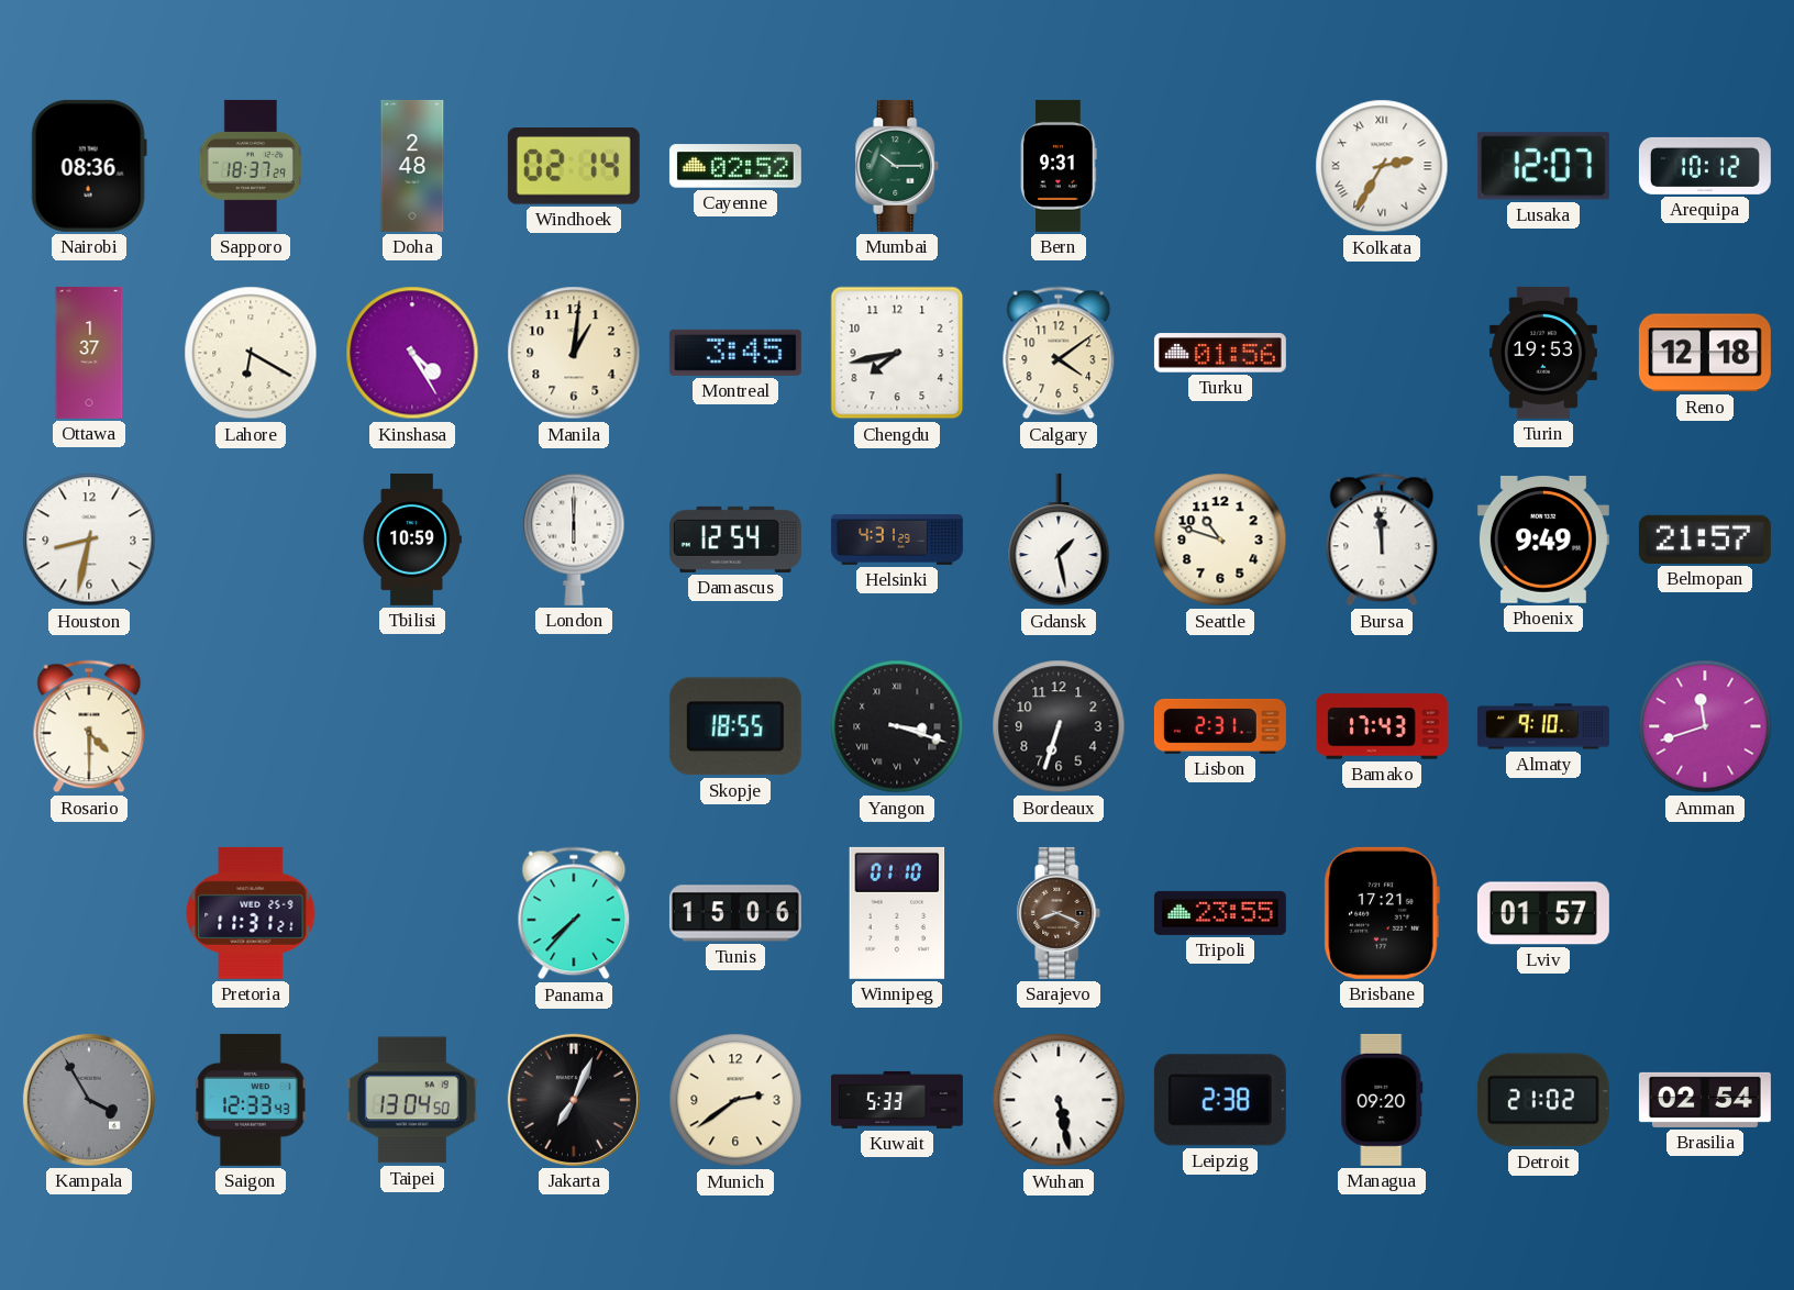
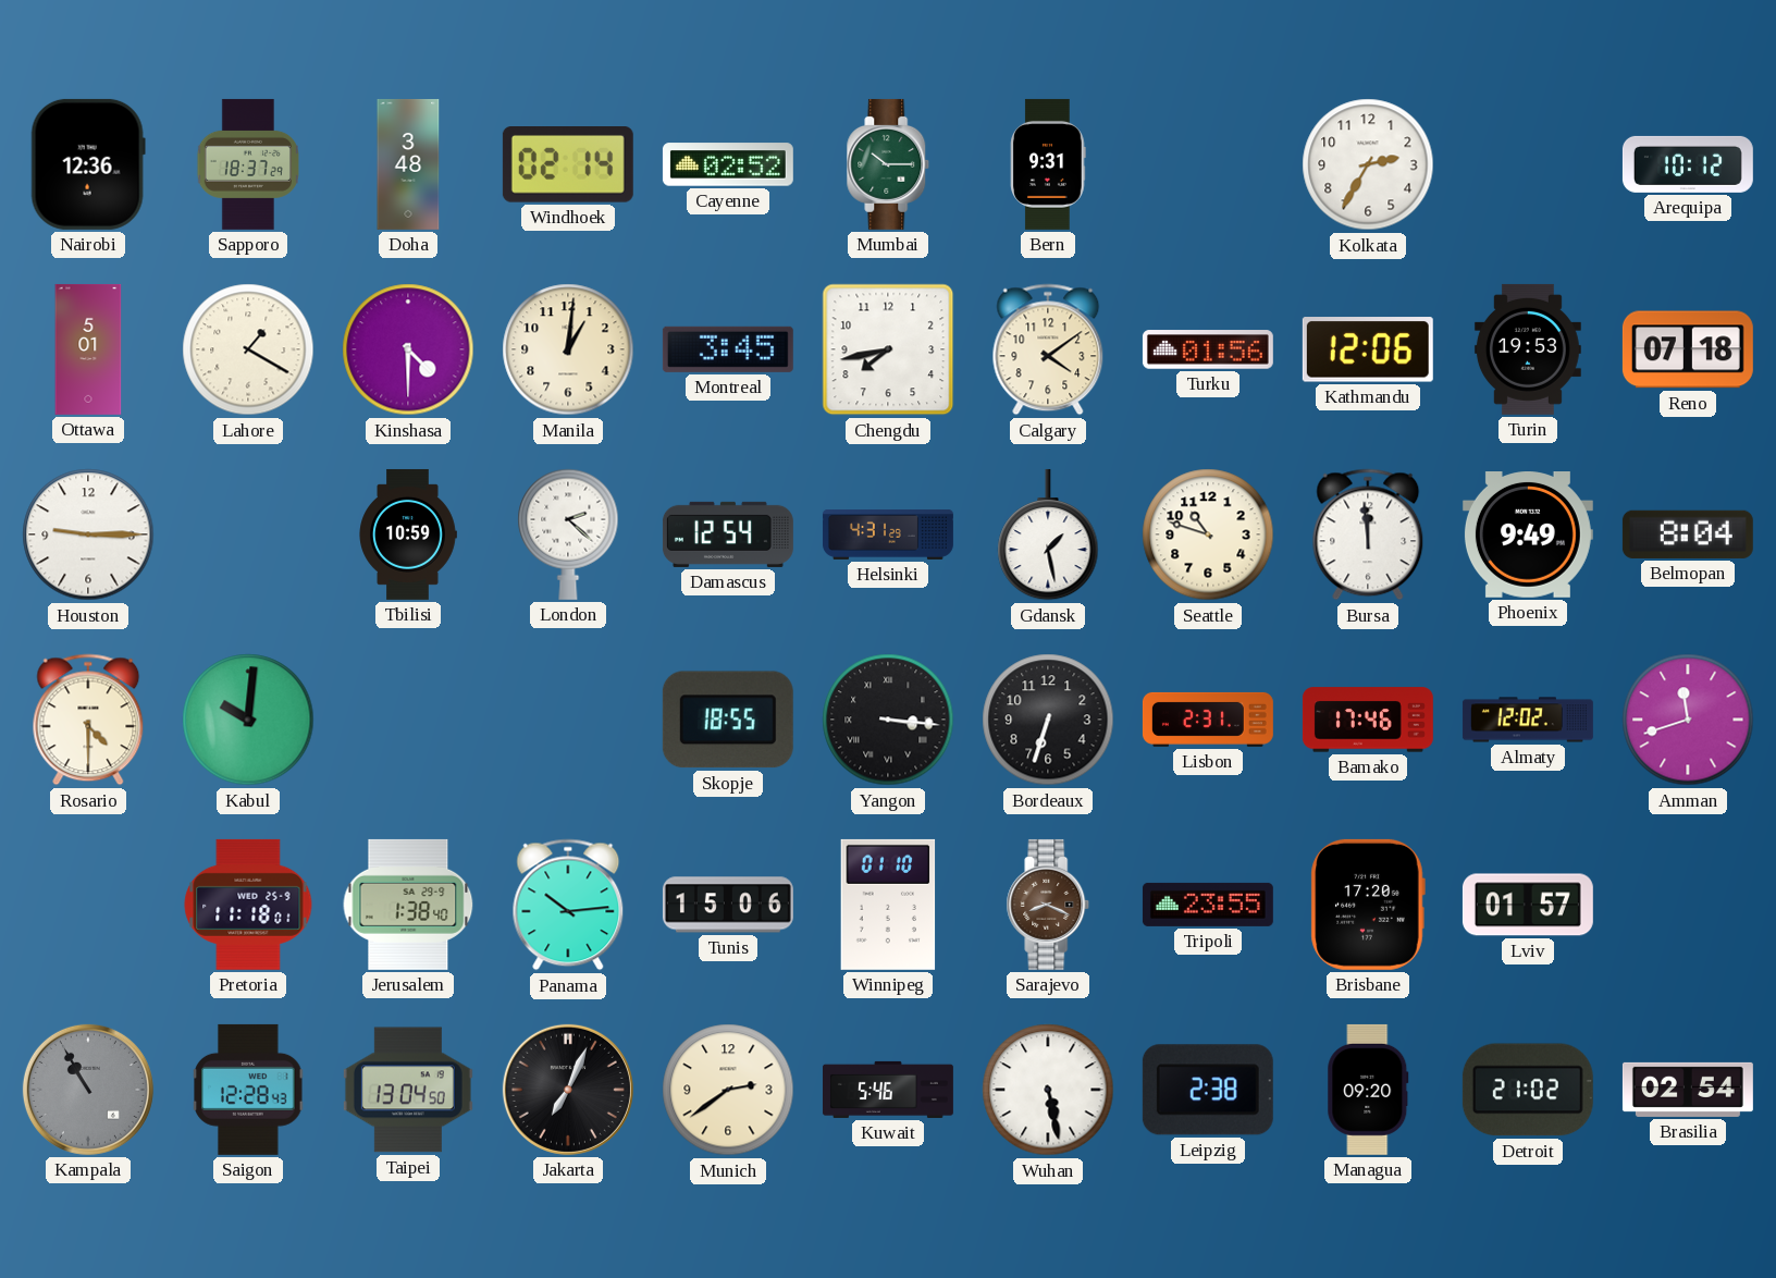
Nairobi: 08:36 -> 12:36
Doha: 2:48 -> 3:48
Kolkata numerals: Roman -> Arabic
Lusaka: 12:07 -> none
Ottawa: 1:37 -> 5:01
Lahore: 6:20 -> 1:20
Kinshasa: 4:25 -> 4:30
Kathmandu: none -> 12:06
Reno: 12:18 -> 07:18
Houston: 8:32 -> 9:15
London: 6:00 -> 2:22
Belmopan: 21:57 -> 8:04
Kabul: none -> 10:01
Yangon: 3:18 -> 3:16
Bamako: 17:43 -> 17:46
Almaty: 9:10 -> 12:02
Pretoria: 11:31 -> 11:18
Jerusalem: none -> 1:38
Panama: 7:37 -> 10:14
Brisbane: 17:21 -> 17:20
Kampala: 3:55 -> 10:55
Saigon: 12:33 -> 12:28
Kuwait: 5:33 -> 5:46
